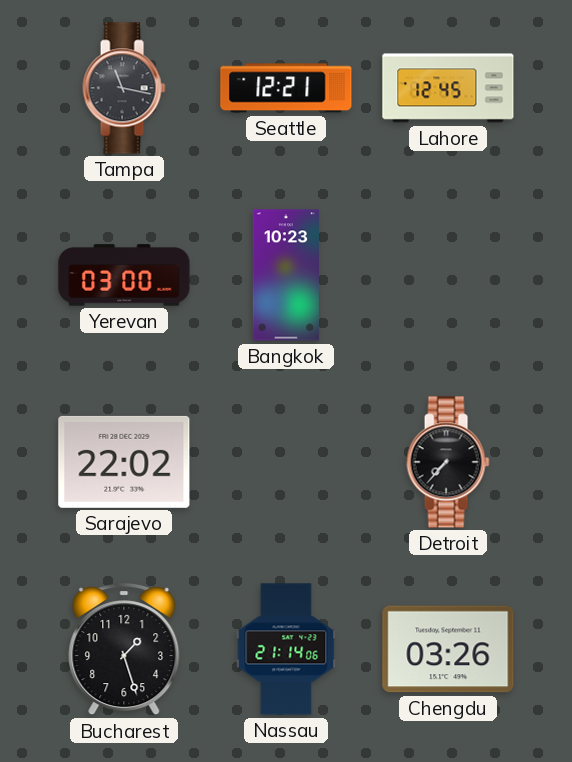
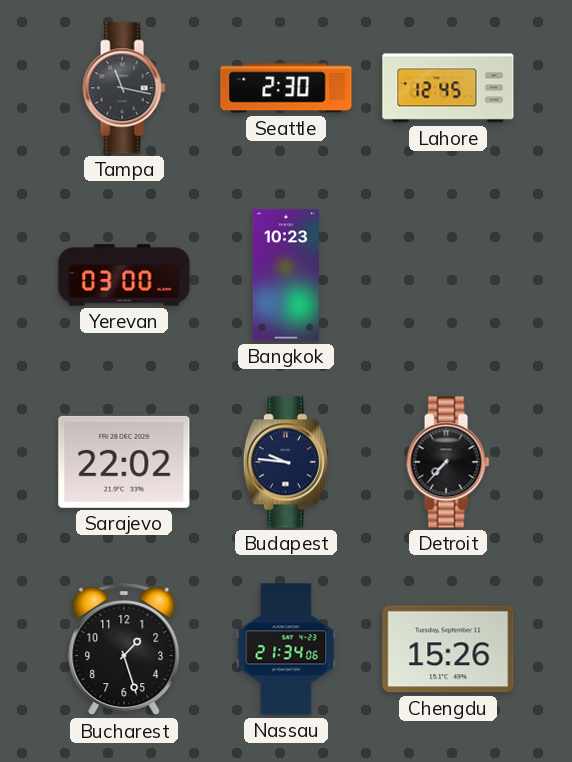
Seattle: 12:21 -> 2:30
Budapest: none -> 9:46
Nassau: 21:14 -> 21:34
Chengdu: 03:26 -> 15:26
